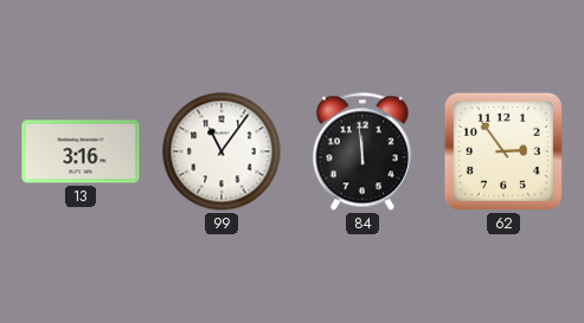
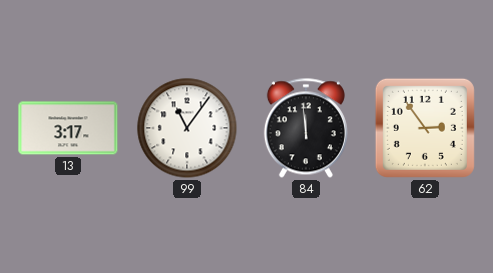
13: 3:16 -> 3:17
